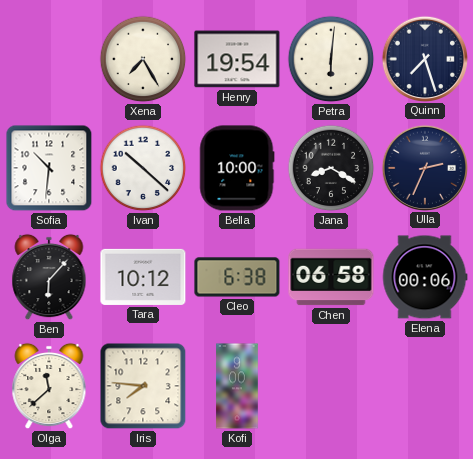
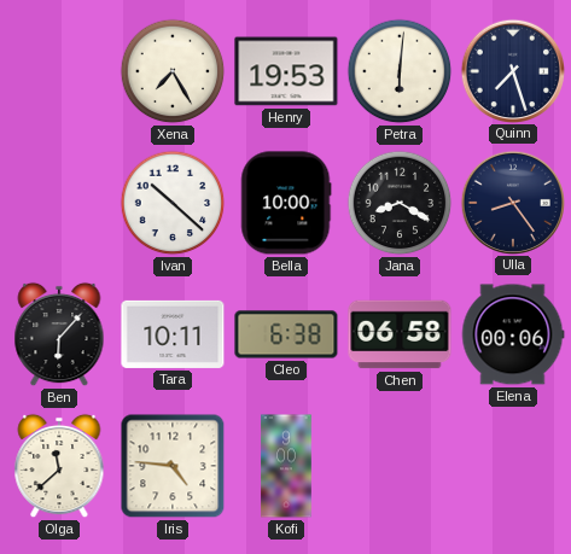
Henry: 19:54 -> 19:53
Sofia: 10:31 -> none
Ulla: 2:34 -> 8:24
Tara: 10:12 -> 10:11
Iris: 7:46 -> 4:46
